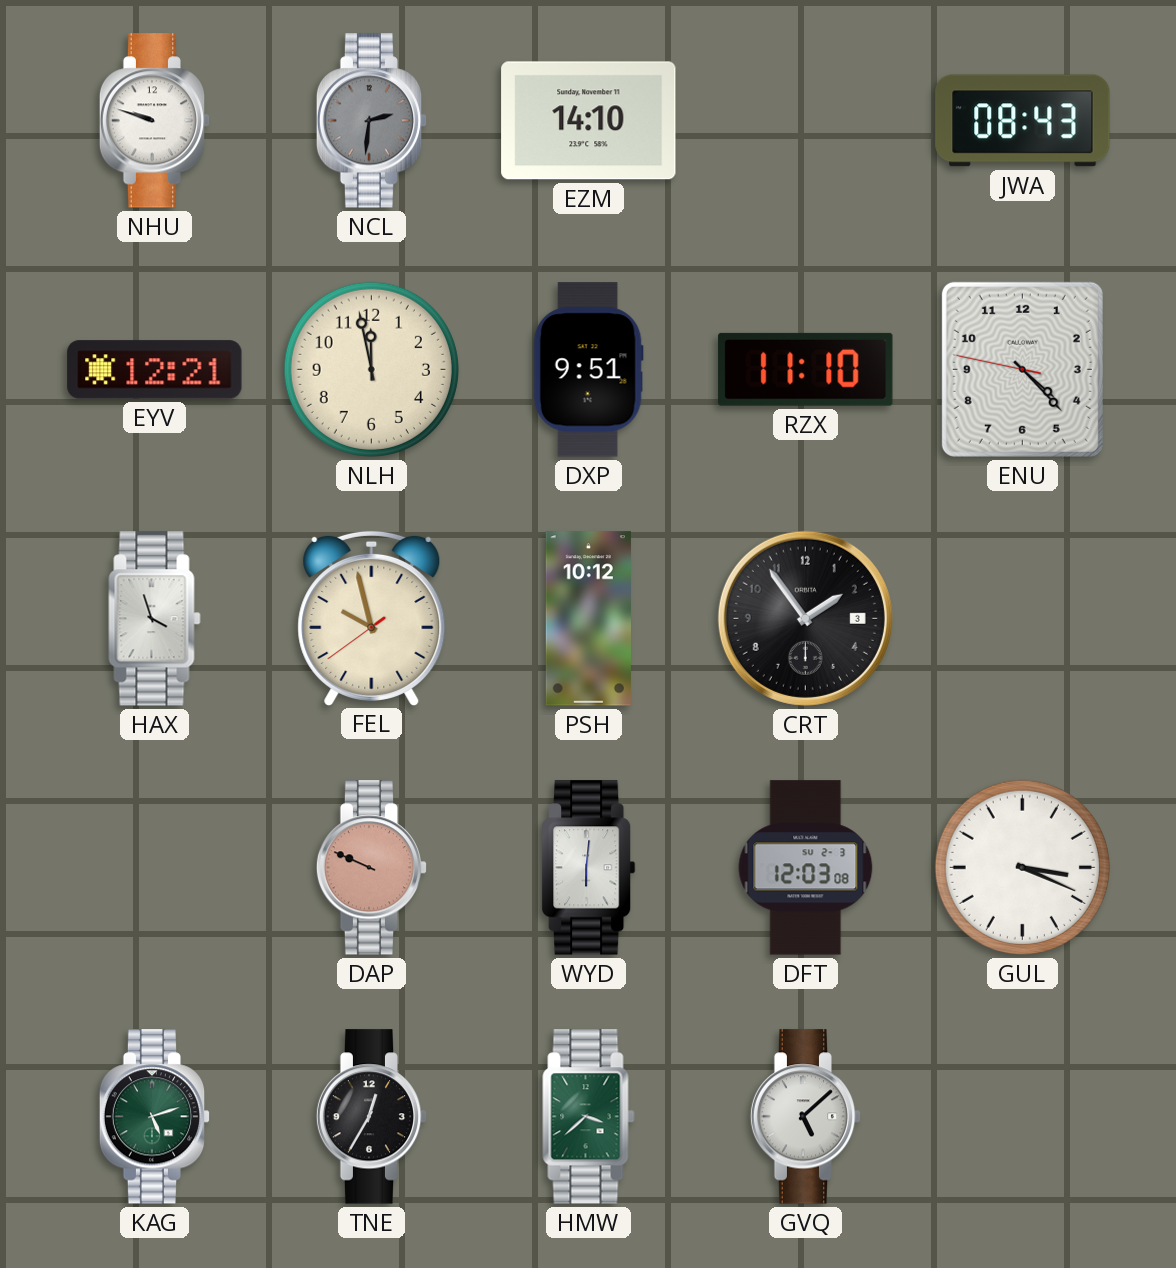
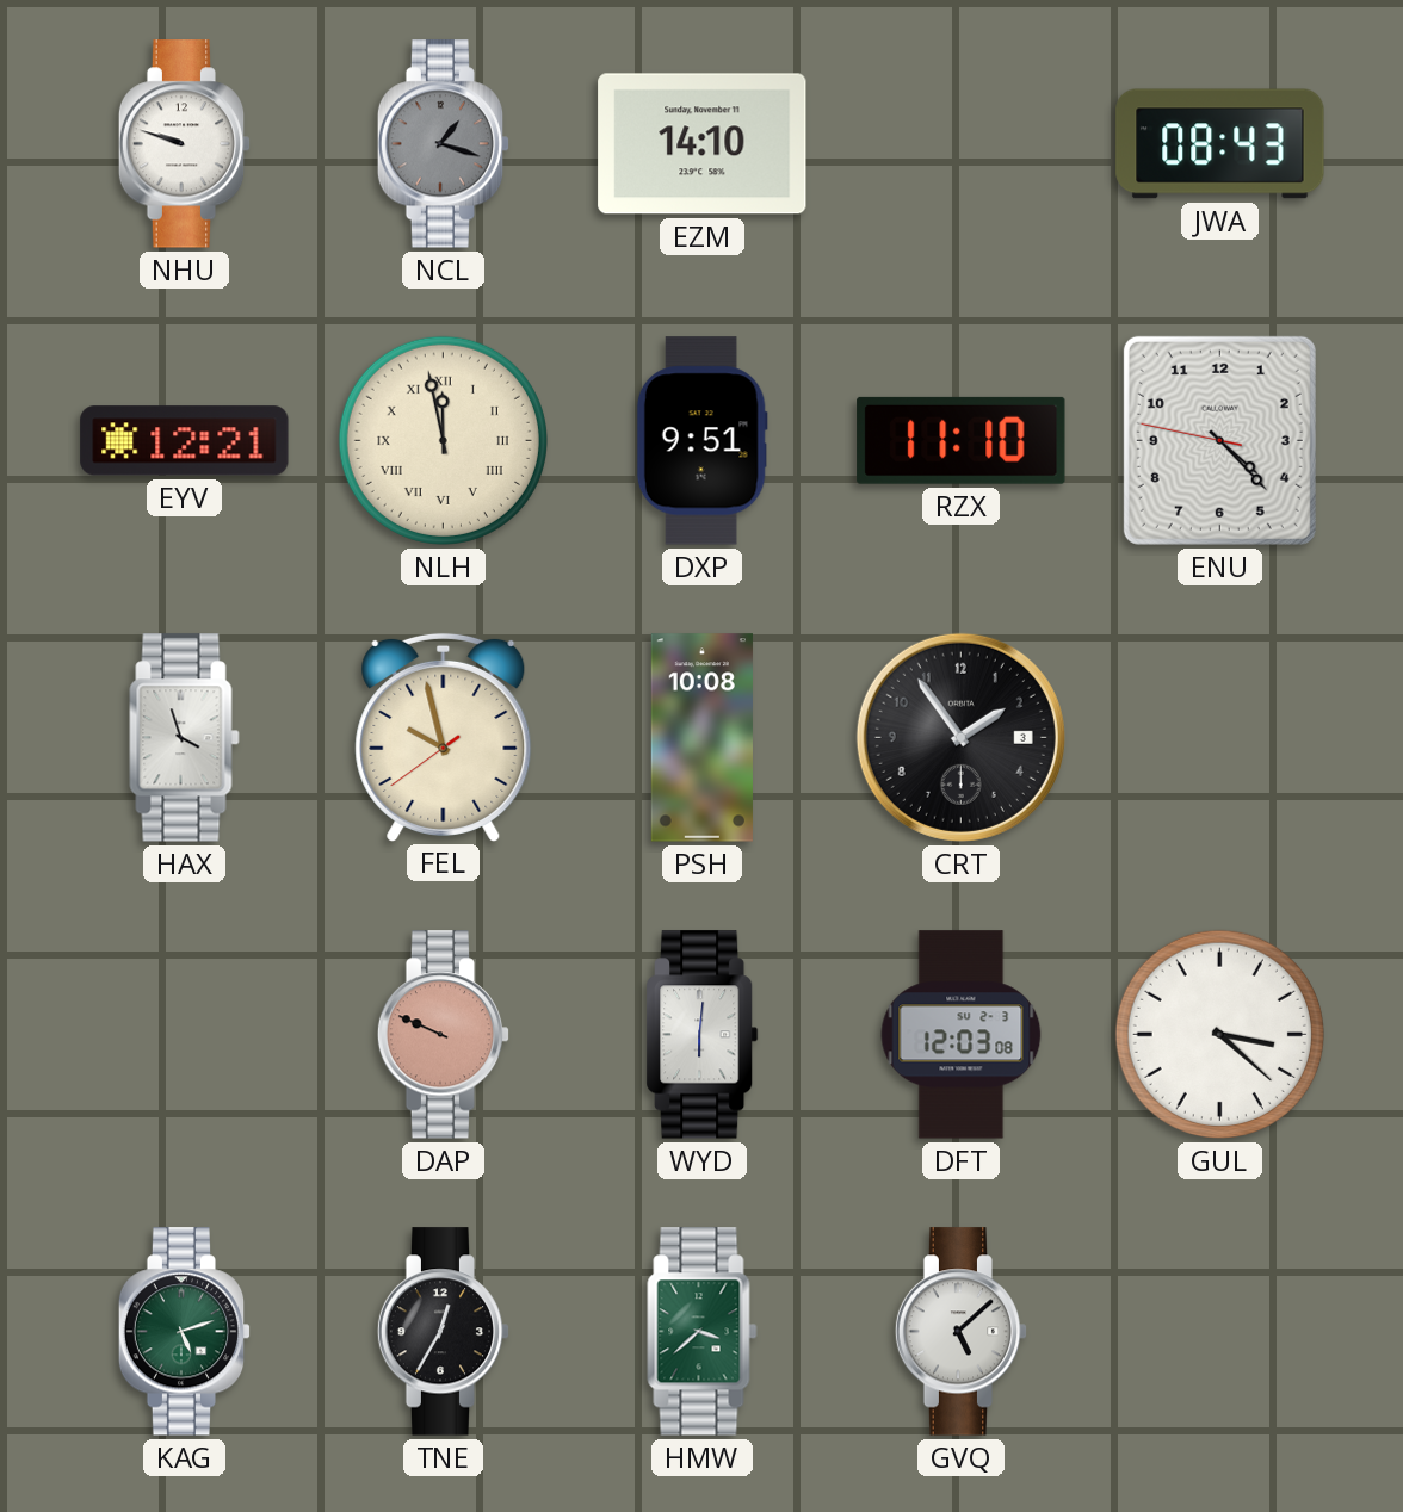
NCL: 2:31 -> 1:18
NLH numerals: Arabic -> Roman
PSH: 10:12 -> 10:08
GUL: 3:19 -> 3:22
